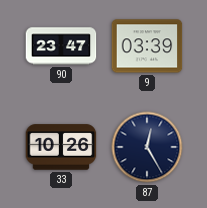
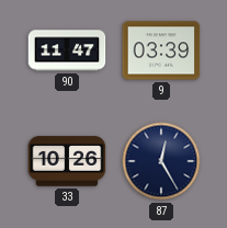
90: 23:47 -> 11:47
